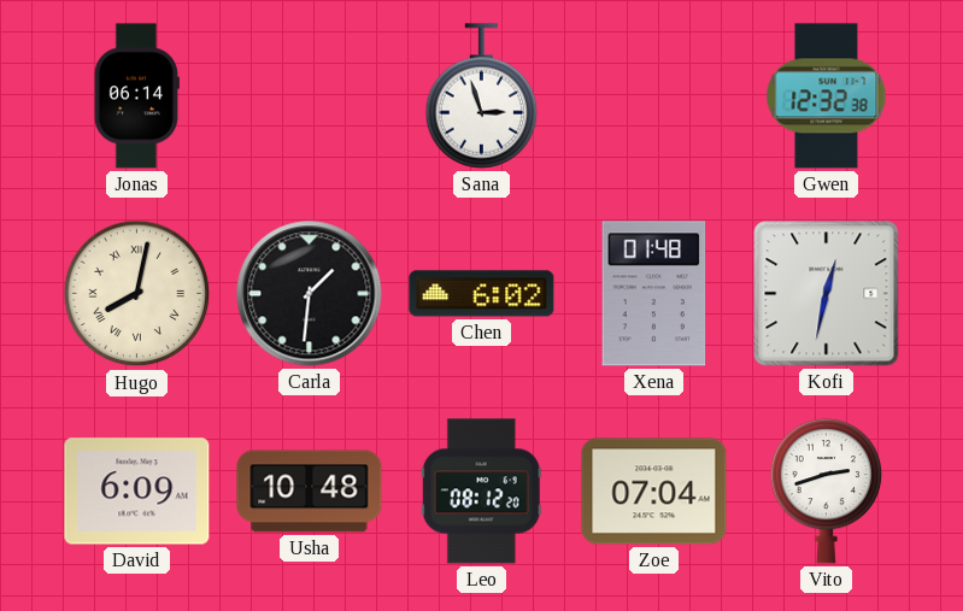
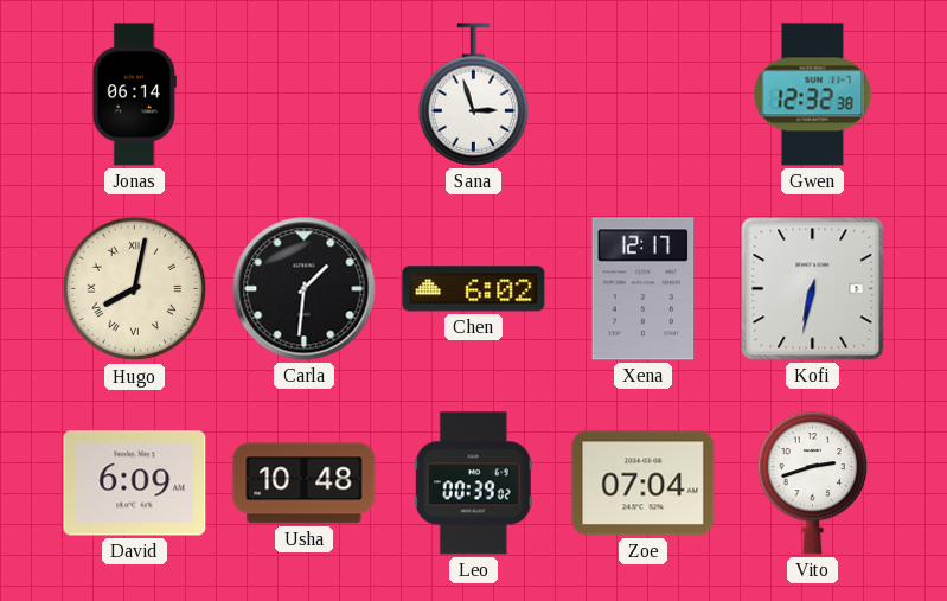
Xena: 01:48 -> 12:17
Kofi: 12:32 -> 6:32
Leo: 08:12 -> 00:39
